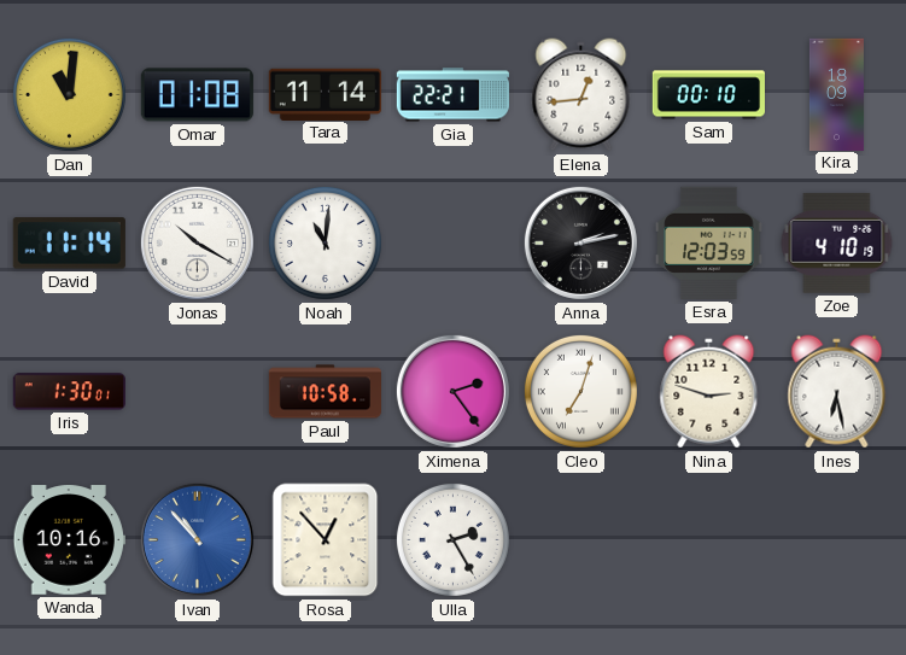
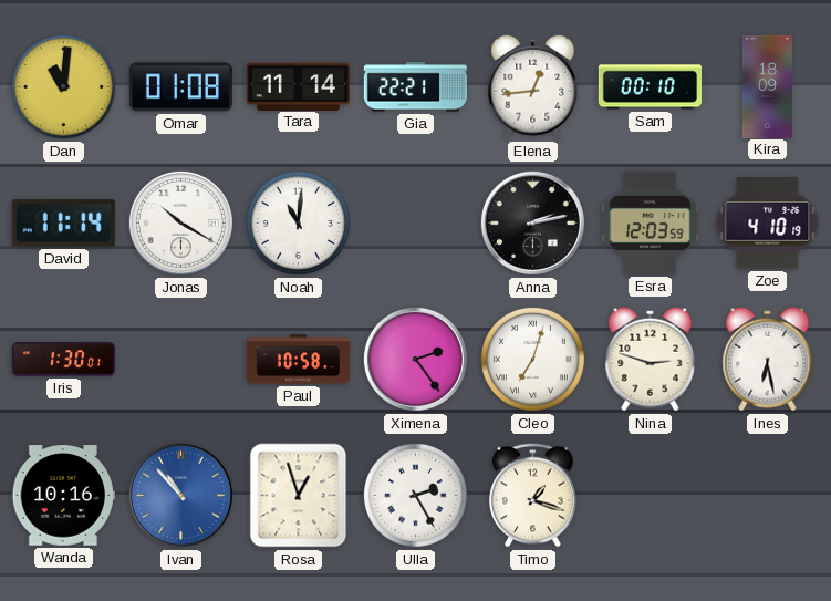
Rosa: 12:53 -> 12:57
Timo: none -> 1:18
